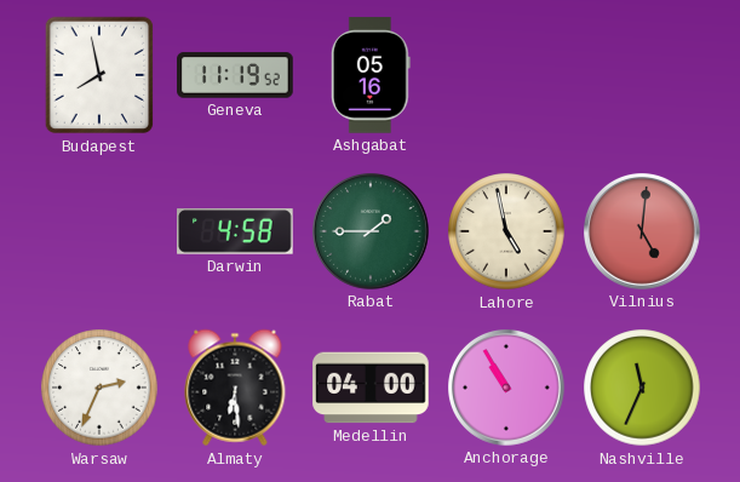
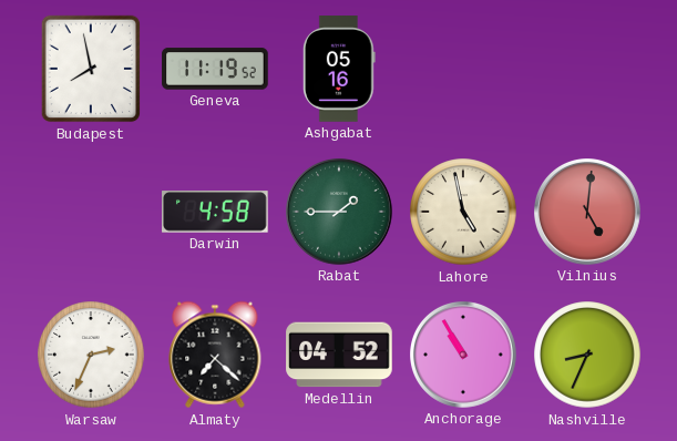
Almaty: 6:29 -> 7:22
Medellin: 04:00 -> 04:52
Nashville: 11:34 -> 8:34
